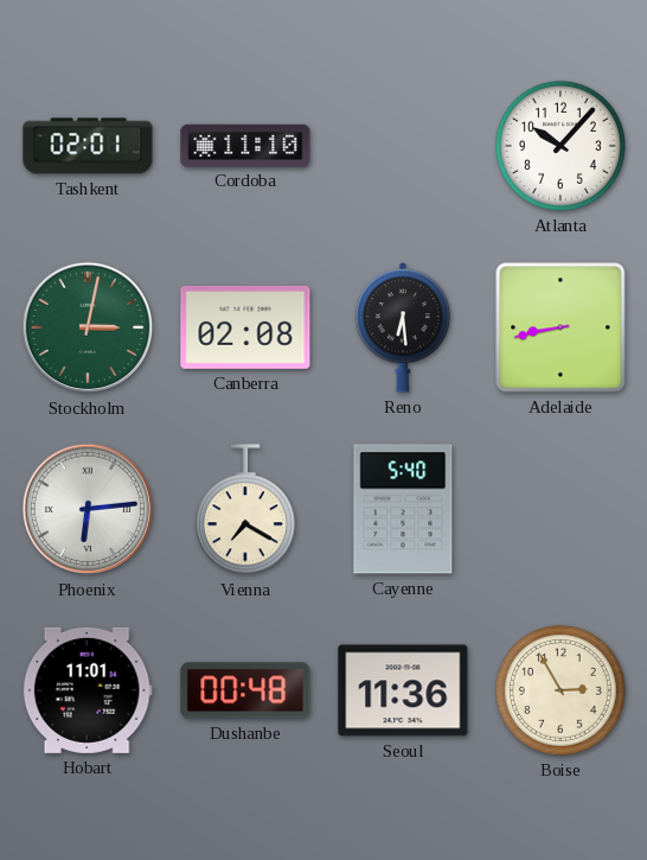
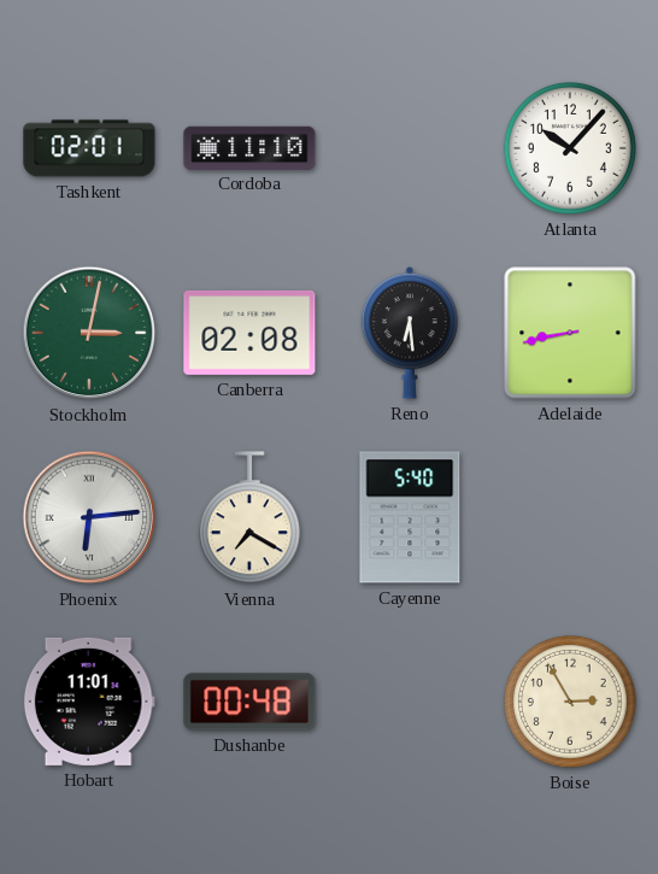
Seoul: 11:36 -> none
